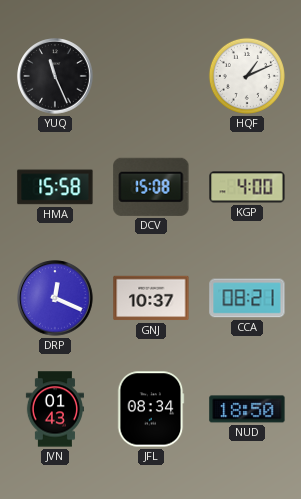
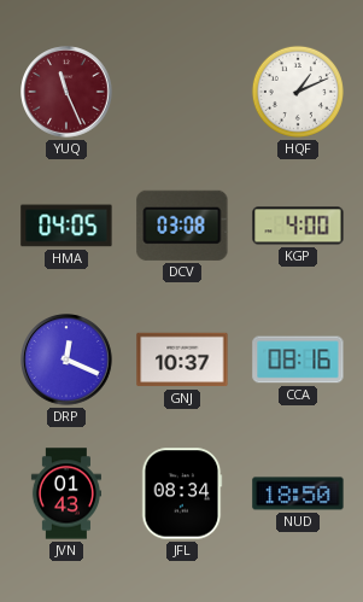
YUQ dial: black -> burgundy
HMA: 15:58 -> 04:05
DCV: 15:08 -> 03:08
CCA: 08:21 -> 08:16
